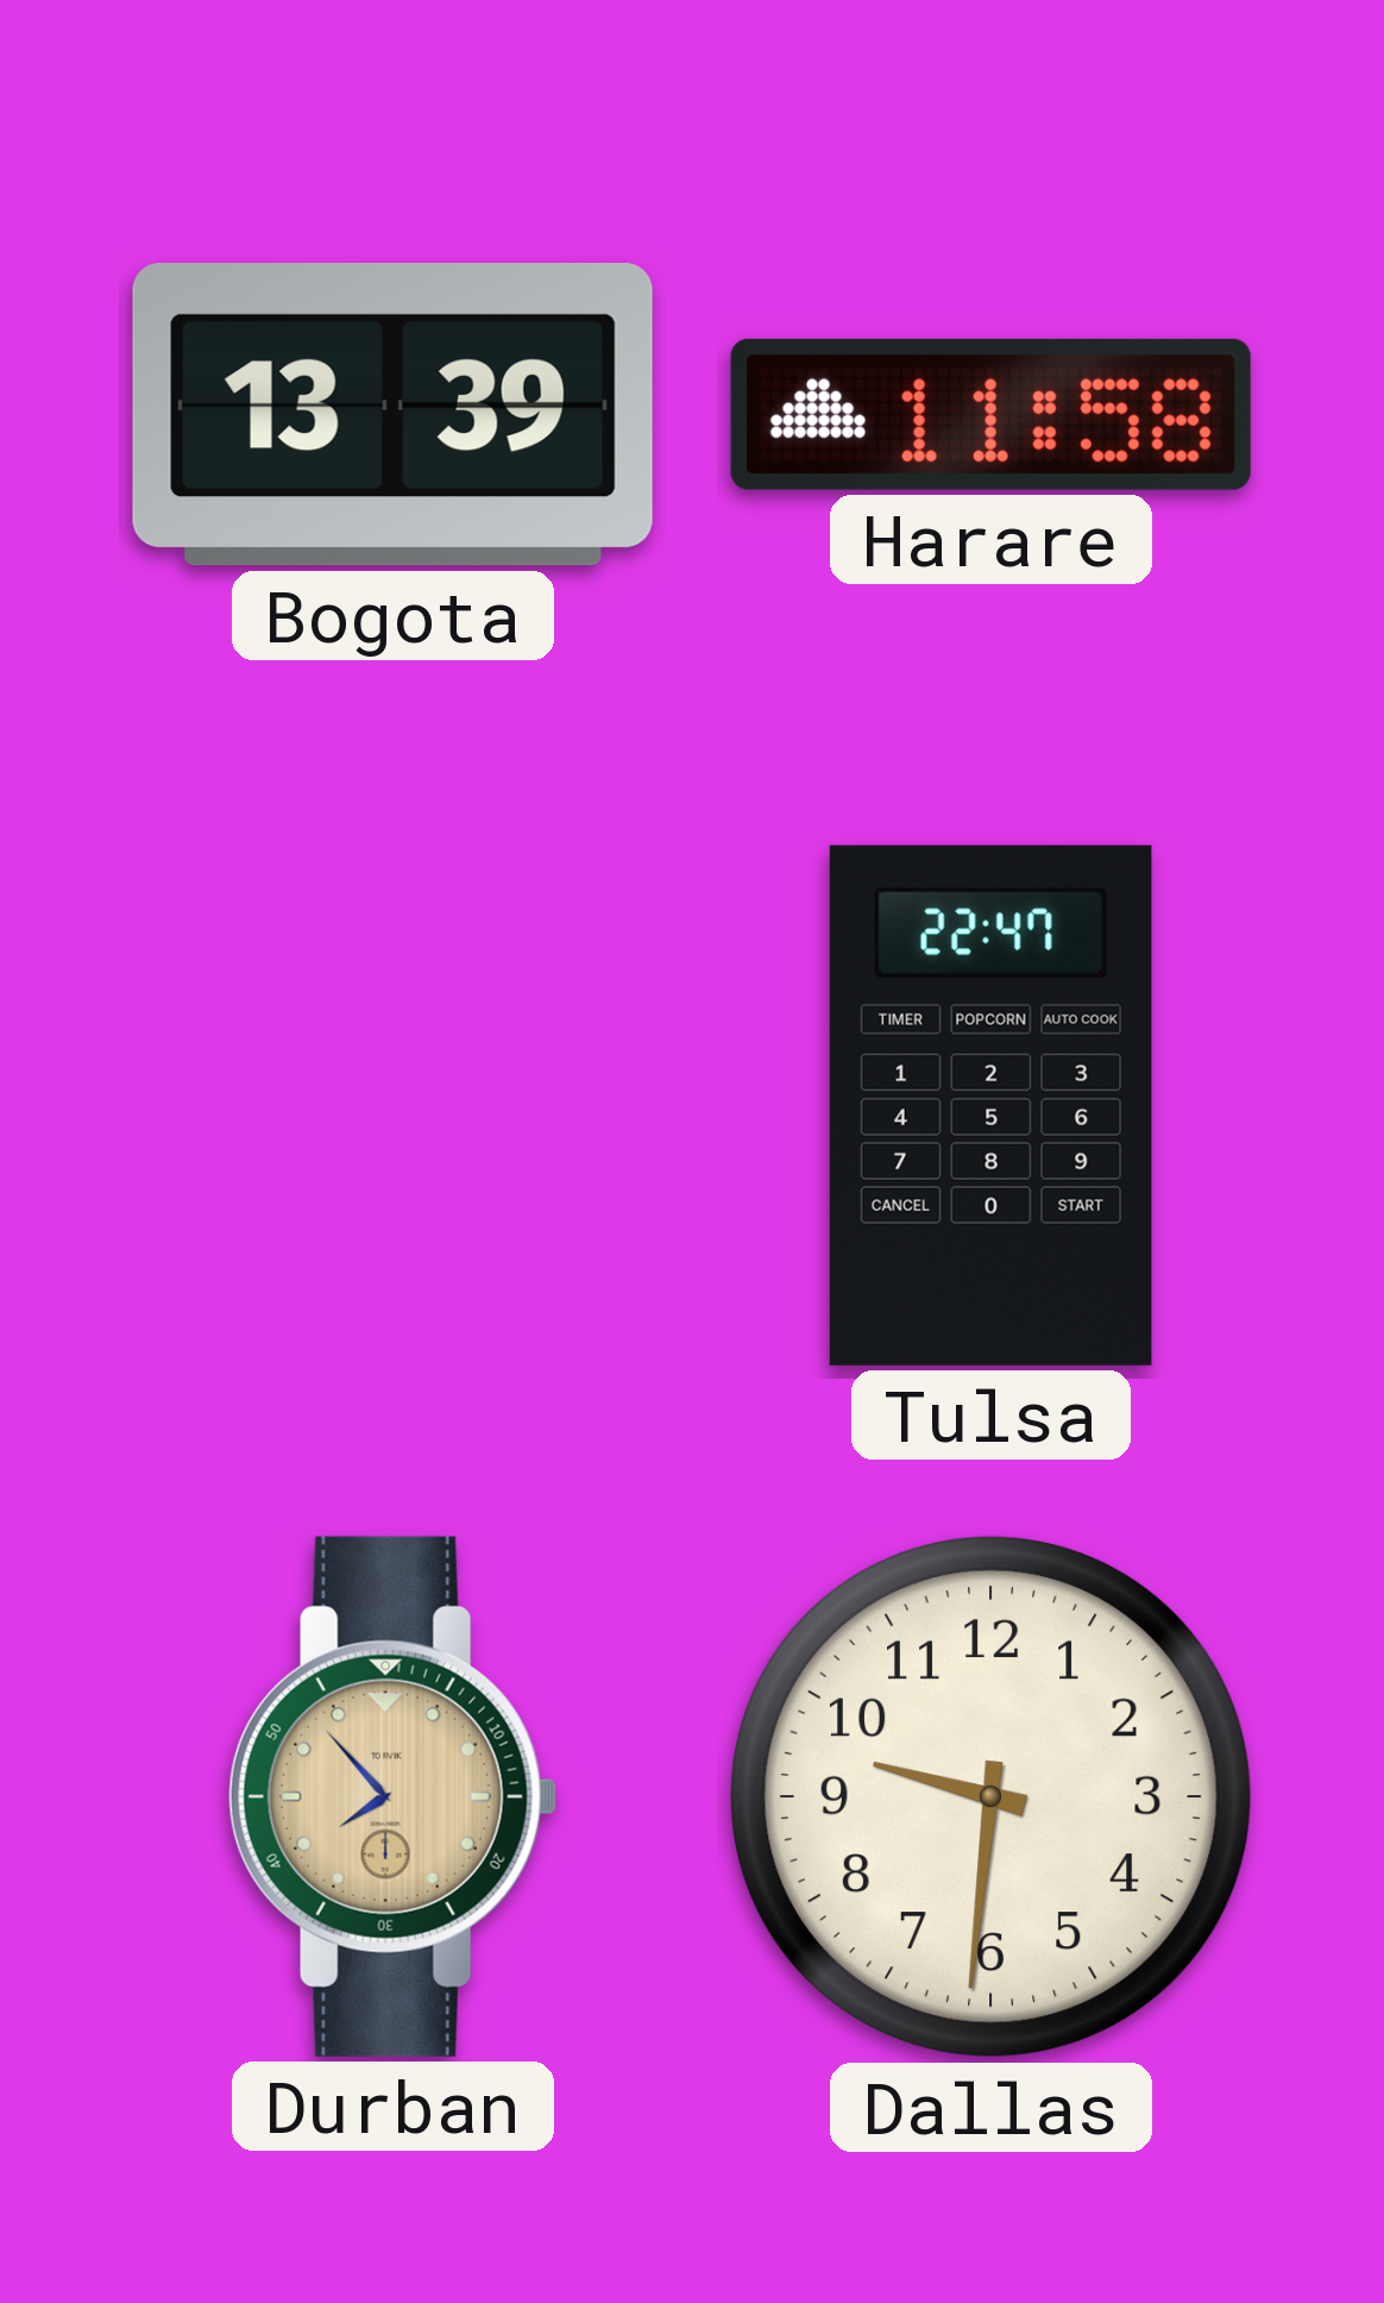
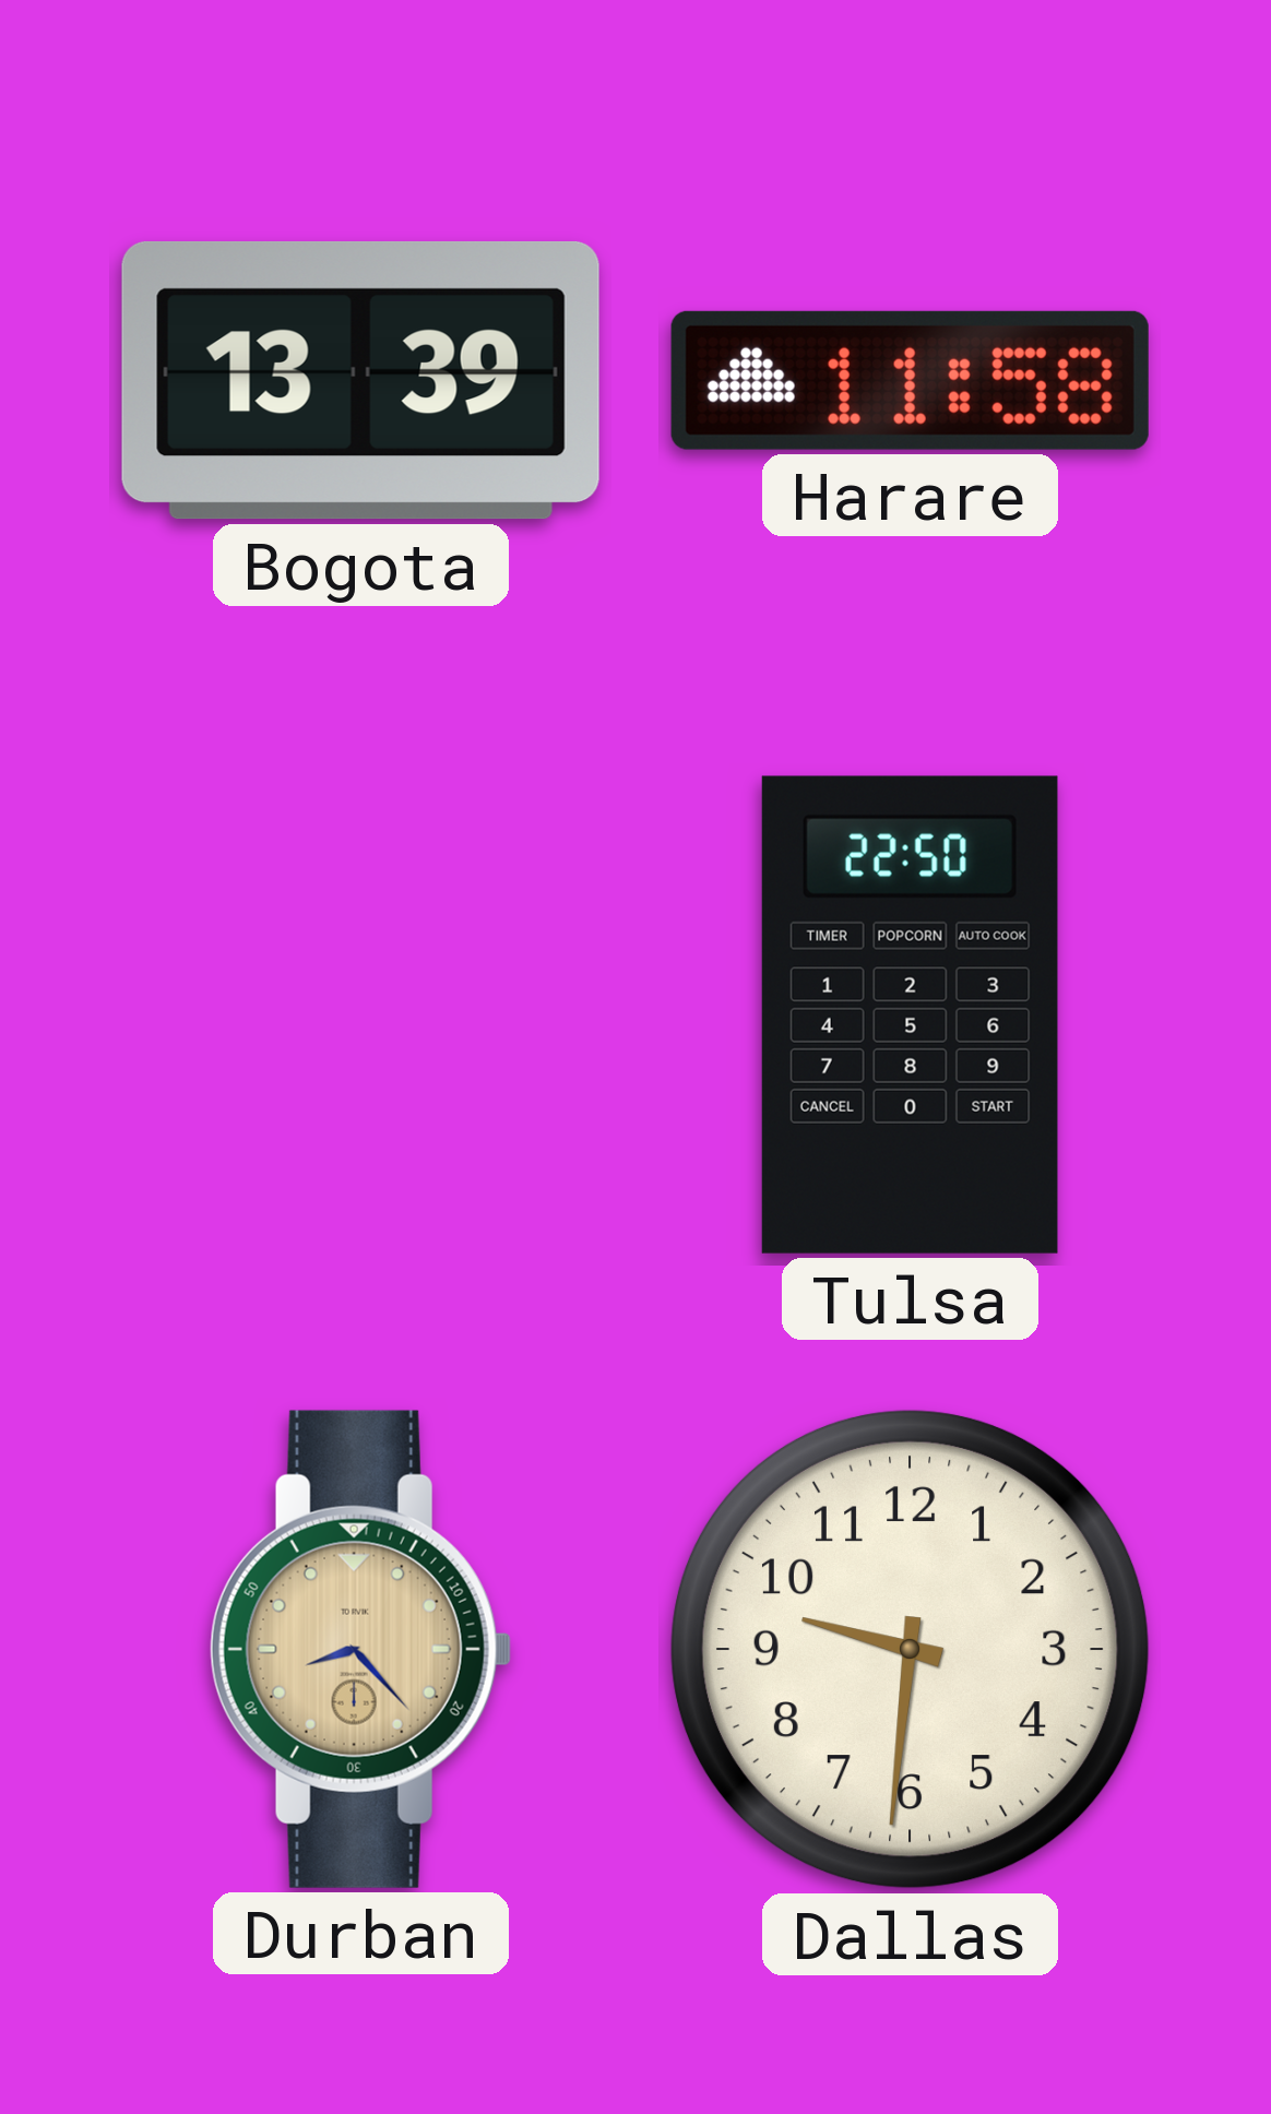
Tulsa: 22:47 -> 22:50
Durban: 7:53 -> 8:23
